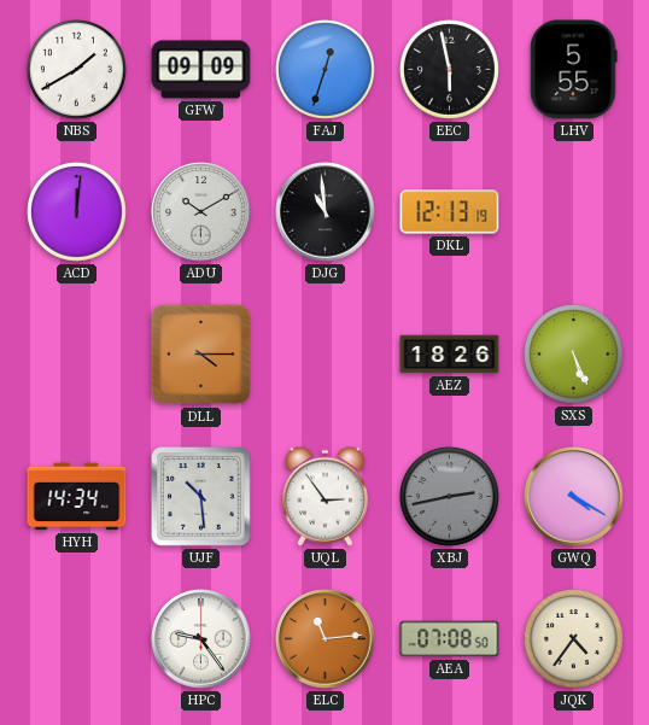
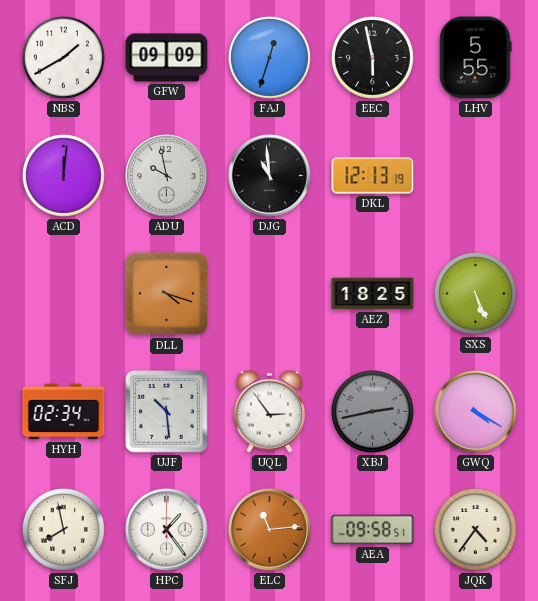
ADU: 10:10 -> 9:58
DLL: 4:15 -> 4:18
AEZ: 18:26 -> 18:25
HYH: 14:34 -> 02:34
SFJ: none -> 7:58
HPC: 9:24 -> 1:24
AEA: 07:08 -> 09:58
